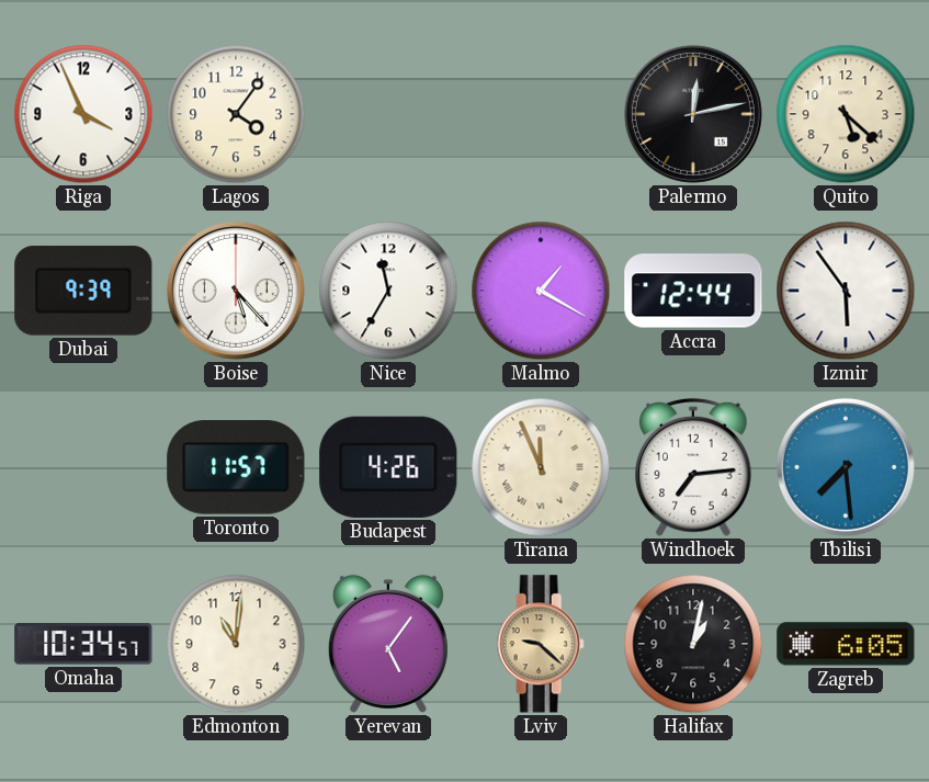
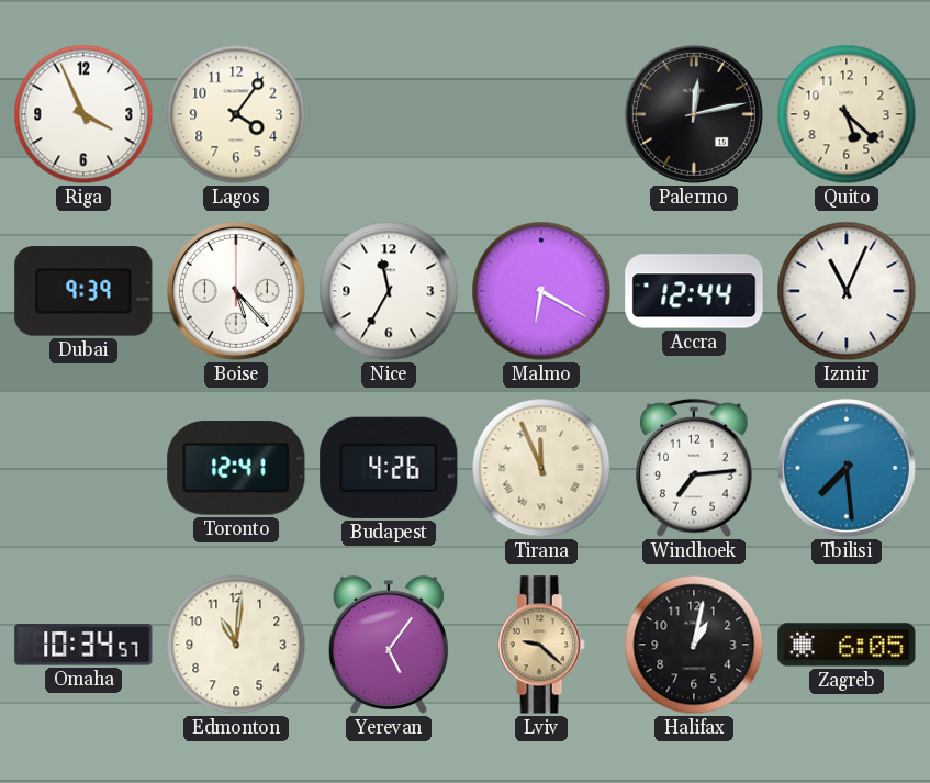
Malmo: 1:20 -> 6:20
Izmir: 5:54 -> 11:04
Toronto: 11:57 -> 12:41
